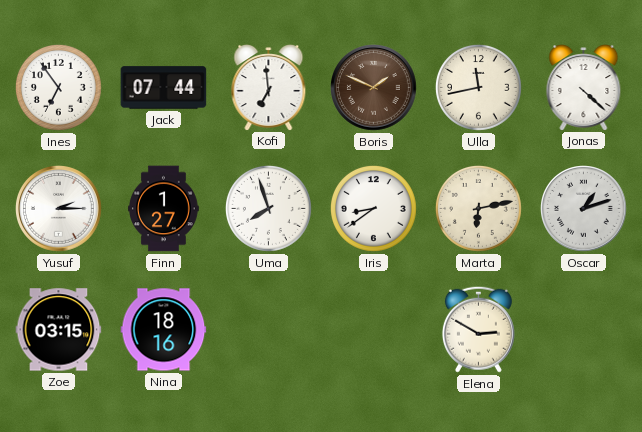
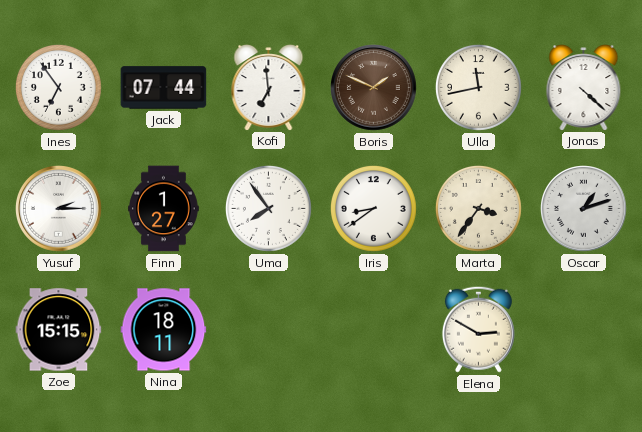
Uma: 7:57 -> 7:54
Marta: 6:13 -> 3:36
Zoe: 03:15 -> 15:15
Nina: 18:16 -> 18:11
